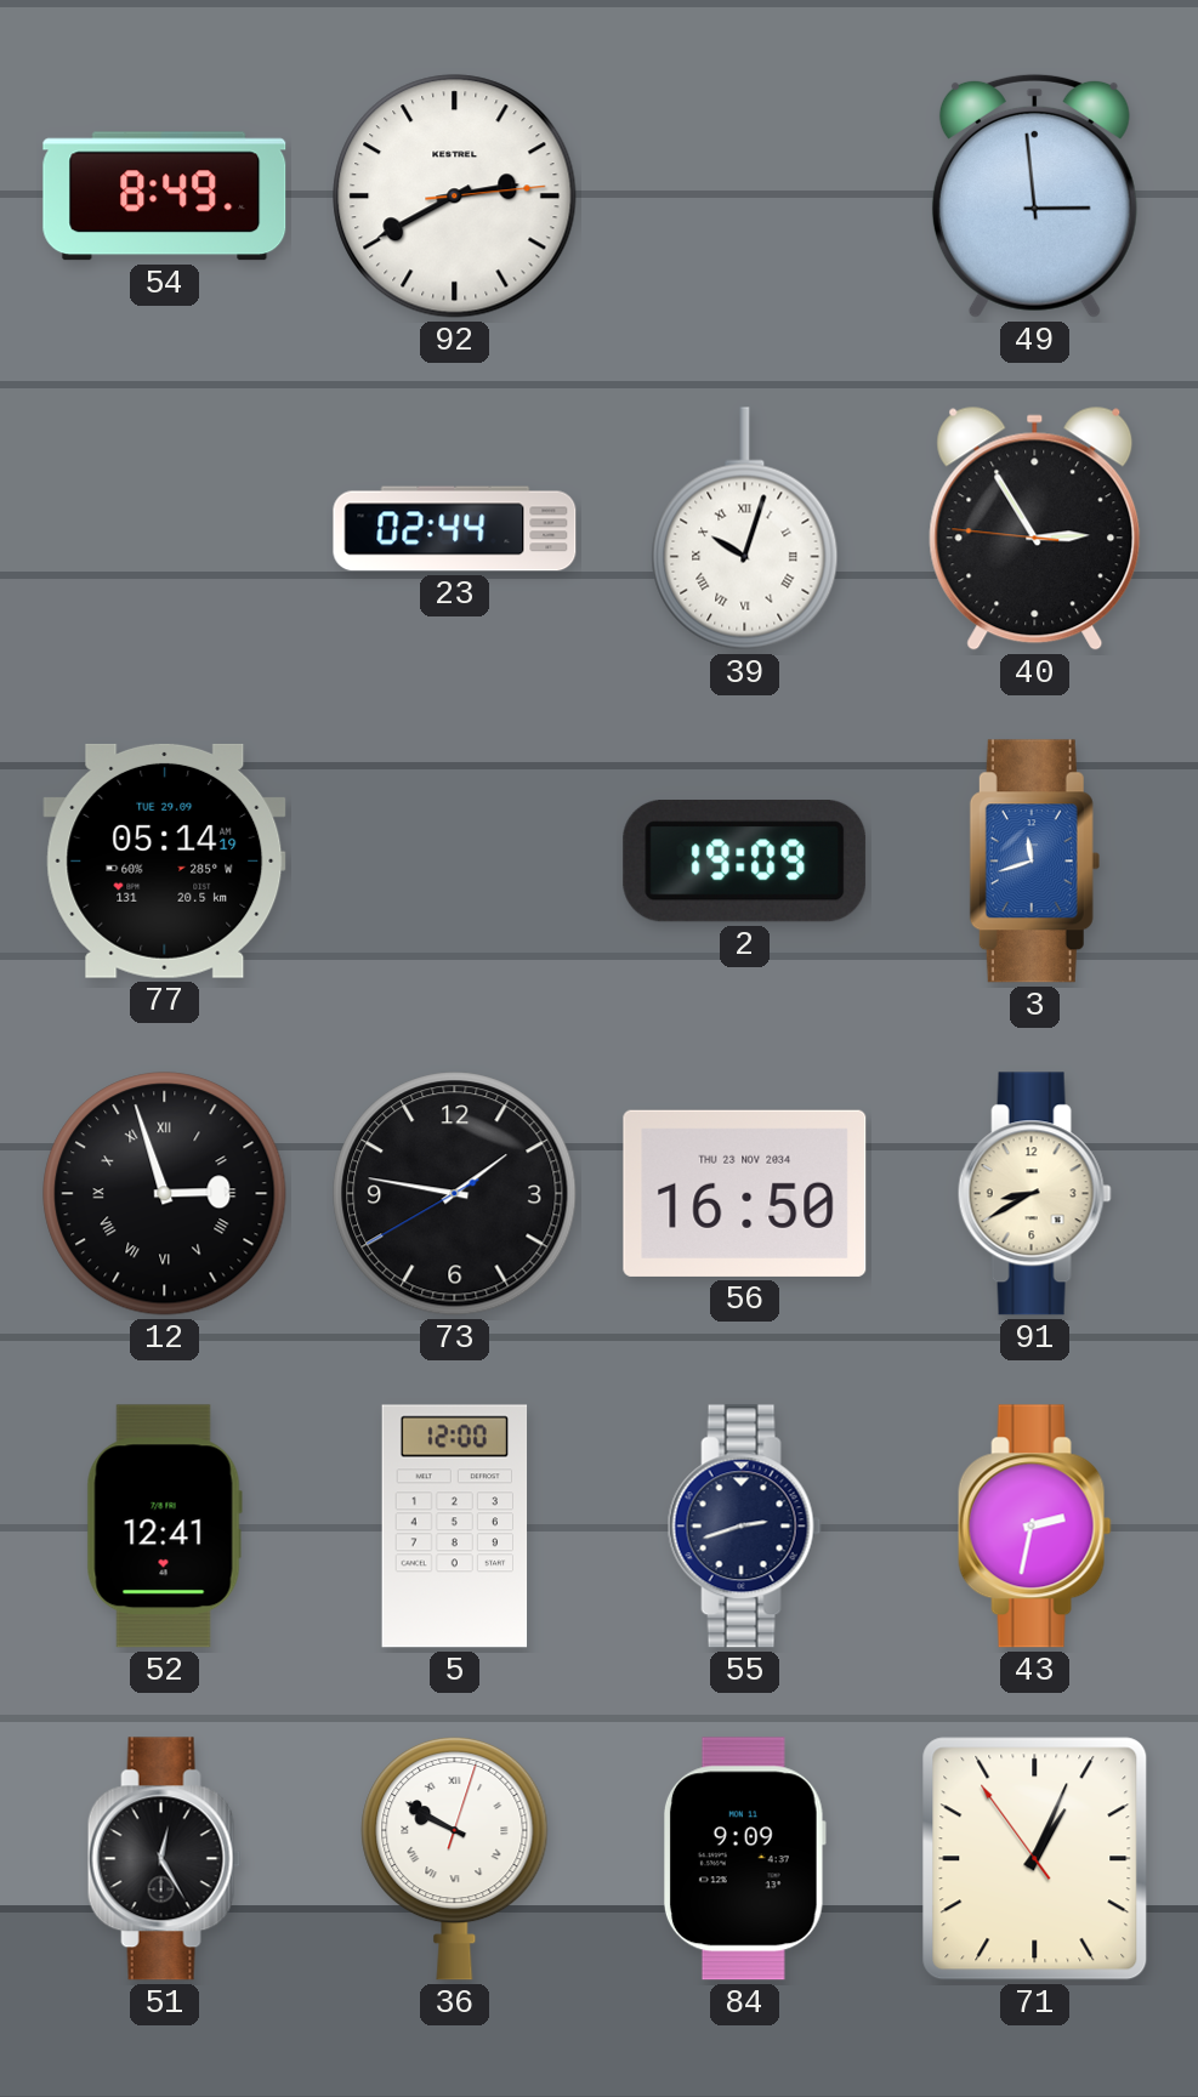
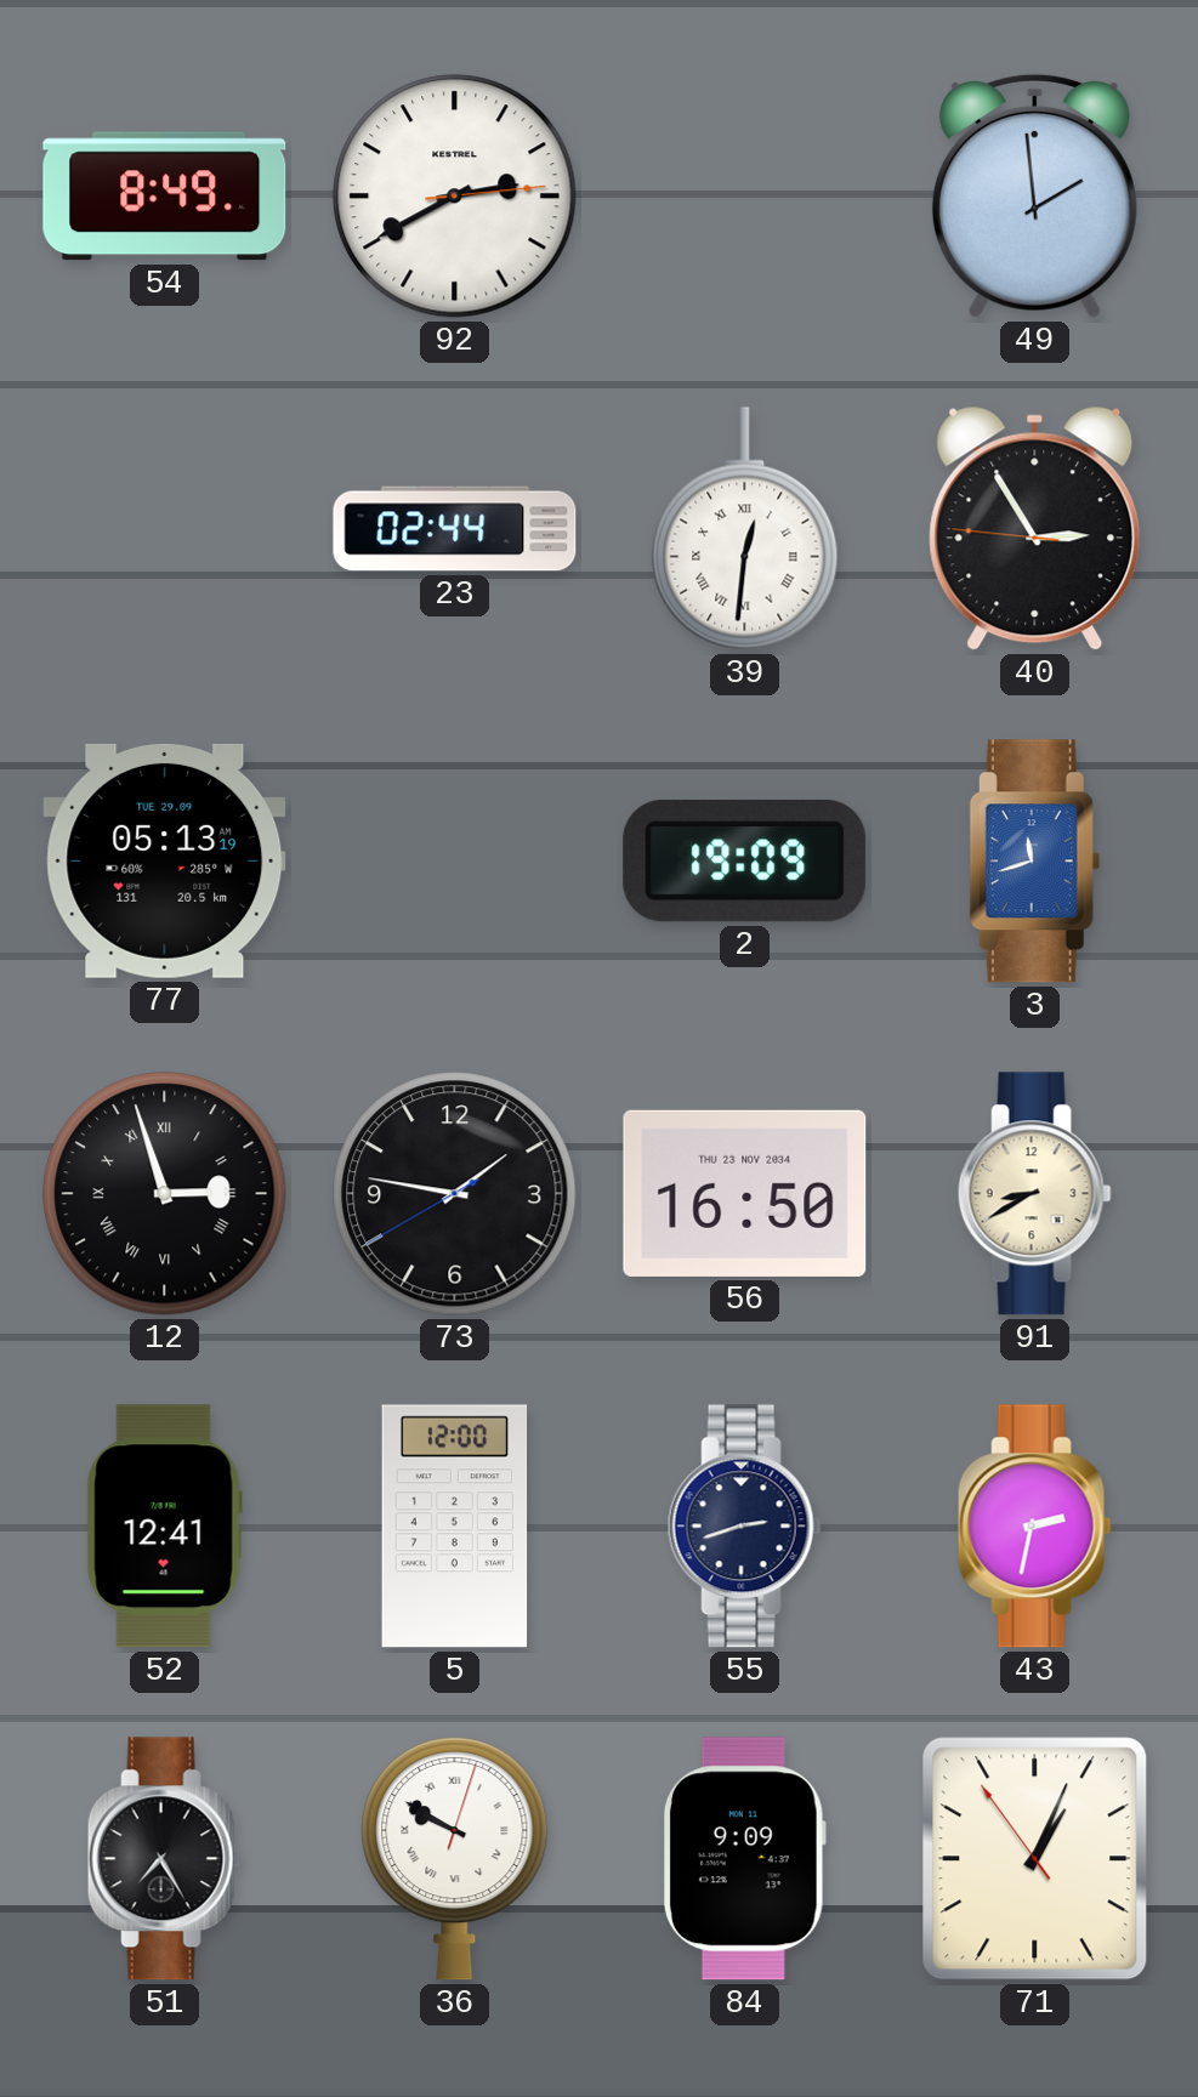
49: 2:59 -> 1:59
39: 10:03 -> 12:31
77: 05:14 -> 05:13
51: 12:25 -> 7:25
